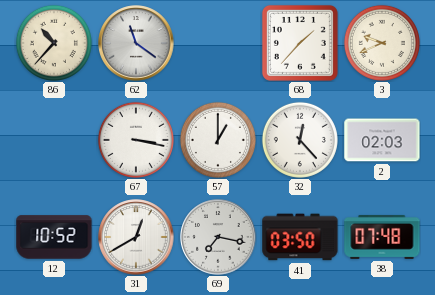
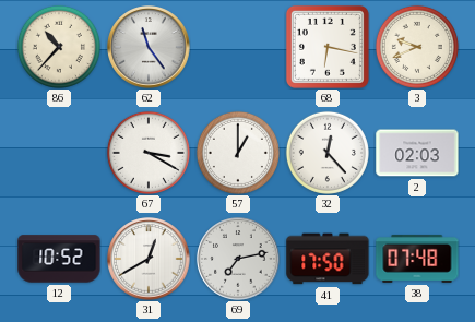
62: 11:21 -> 11:24
68: 1:37 -> 6:17
67: 3:17 -> 3:20
69: 7:17 -> 7:13
41: 03:50 -> 17:50
